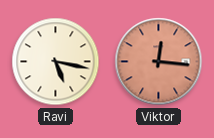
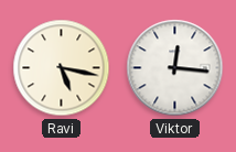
Viktor dial: salmon -> white
